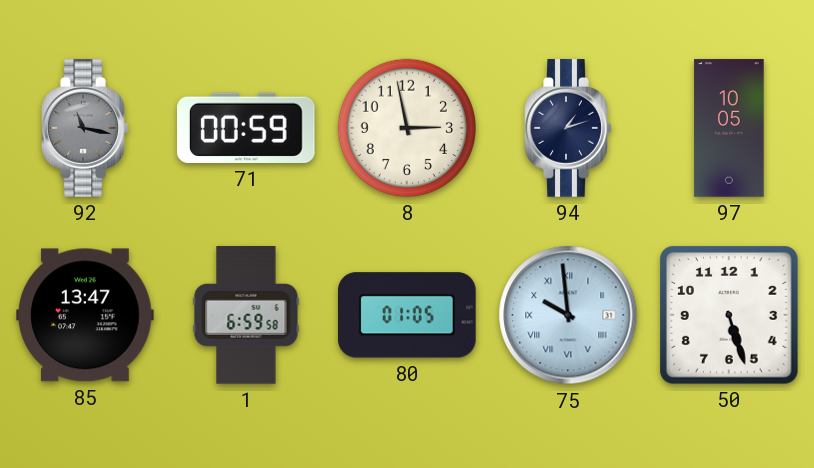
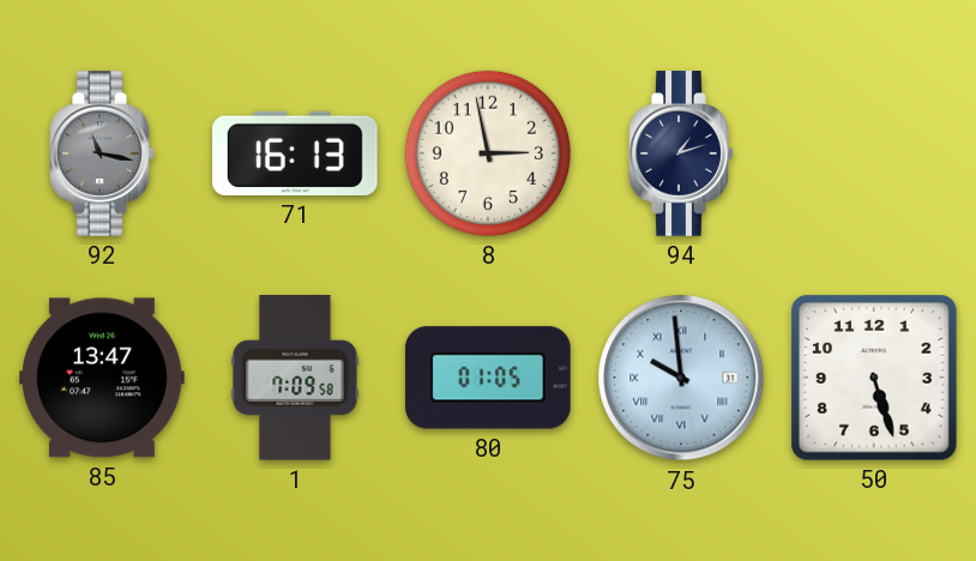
71: 00:59 -> 16:13
97: 10:05 -> none
1: 6:59 -> 7:09
